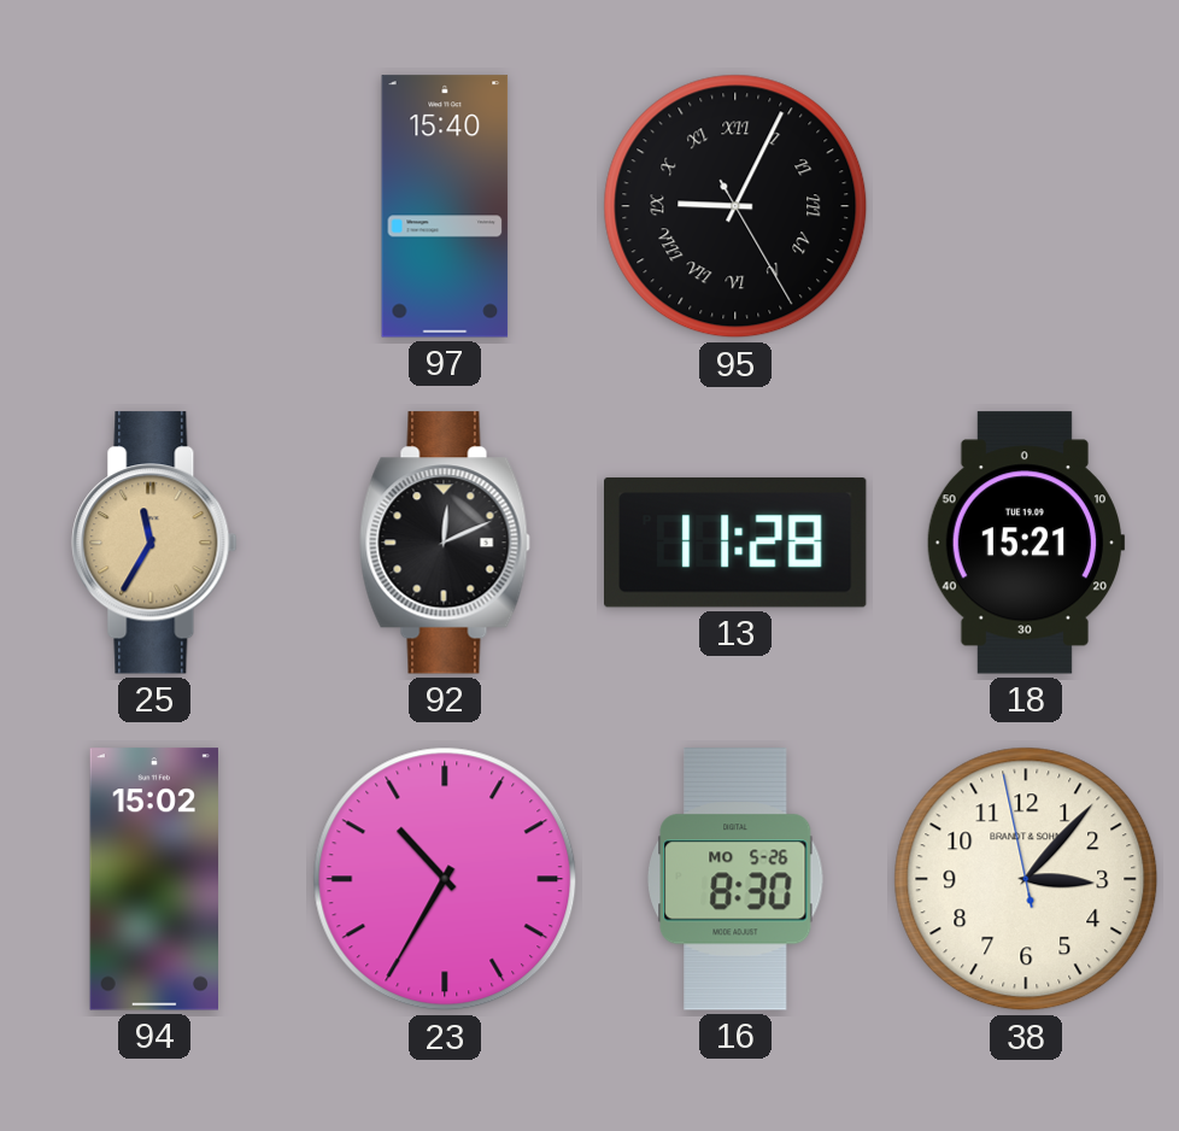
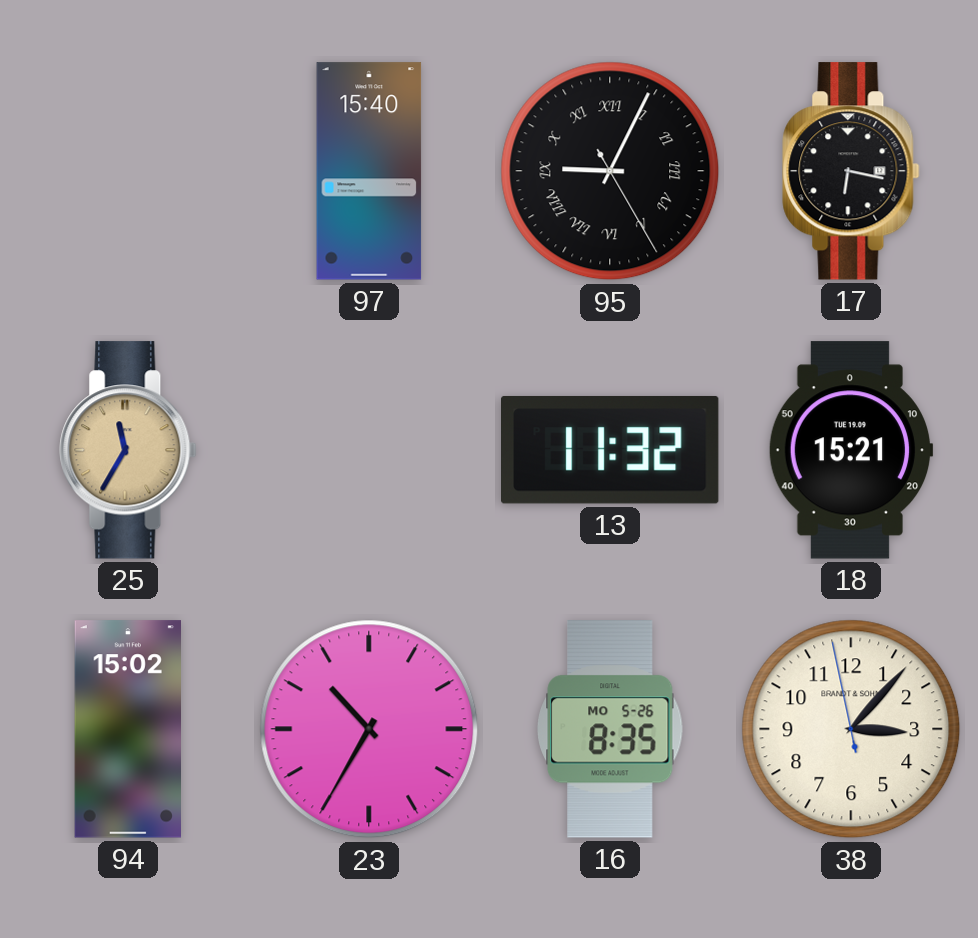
17: none -> 6:17
92: 12:11 -> none
13: 11:28 -> 11:32
16: 8:30 -> 8:35
